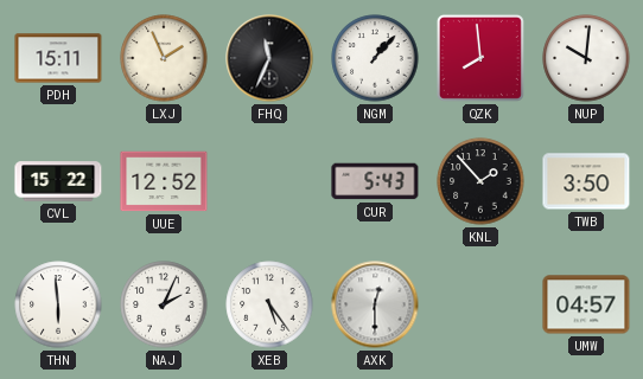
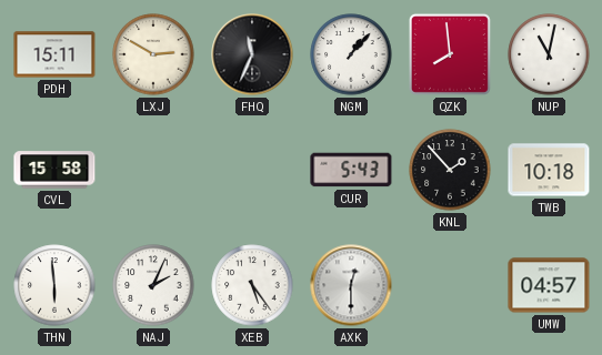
LXJ: 1:56 -> 2:50
NUP: 10:01 -> 11:02
CVL: 15:22 -> 15:58
UUE: 12:52 -> none
TWB: 3:50 -> 10:18
